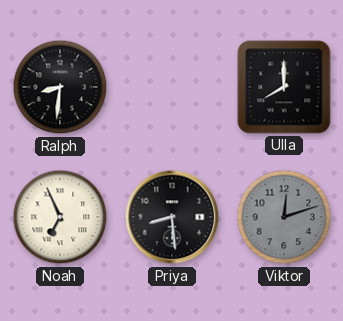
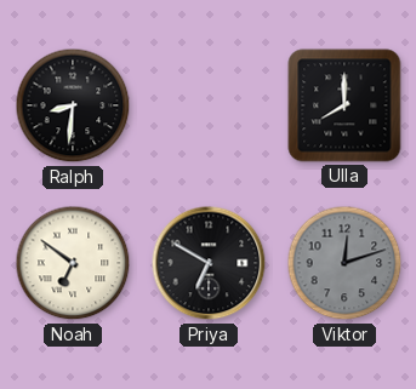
Noah: 6:56 -> 6:51
Priya: 8:29 -> 6:50
